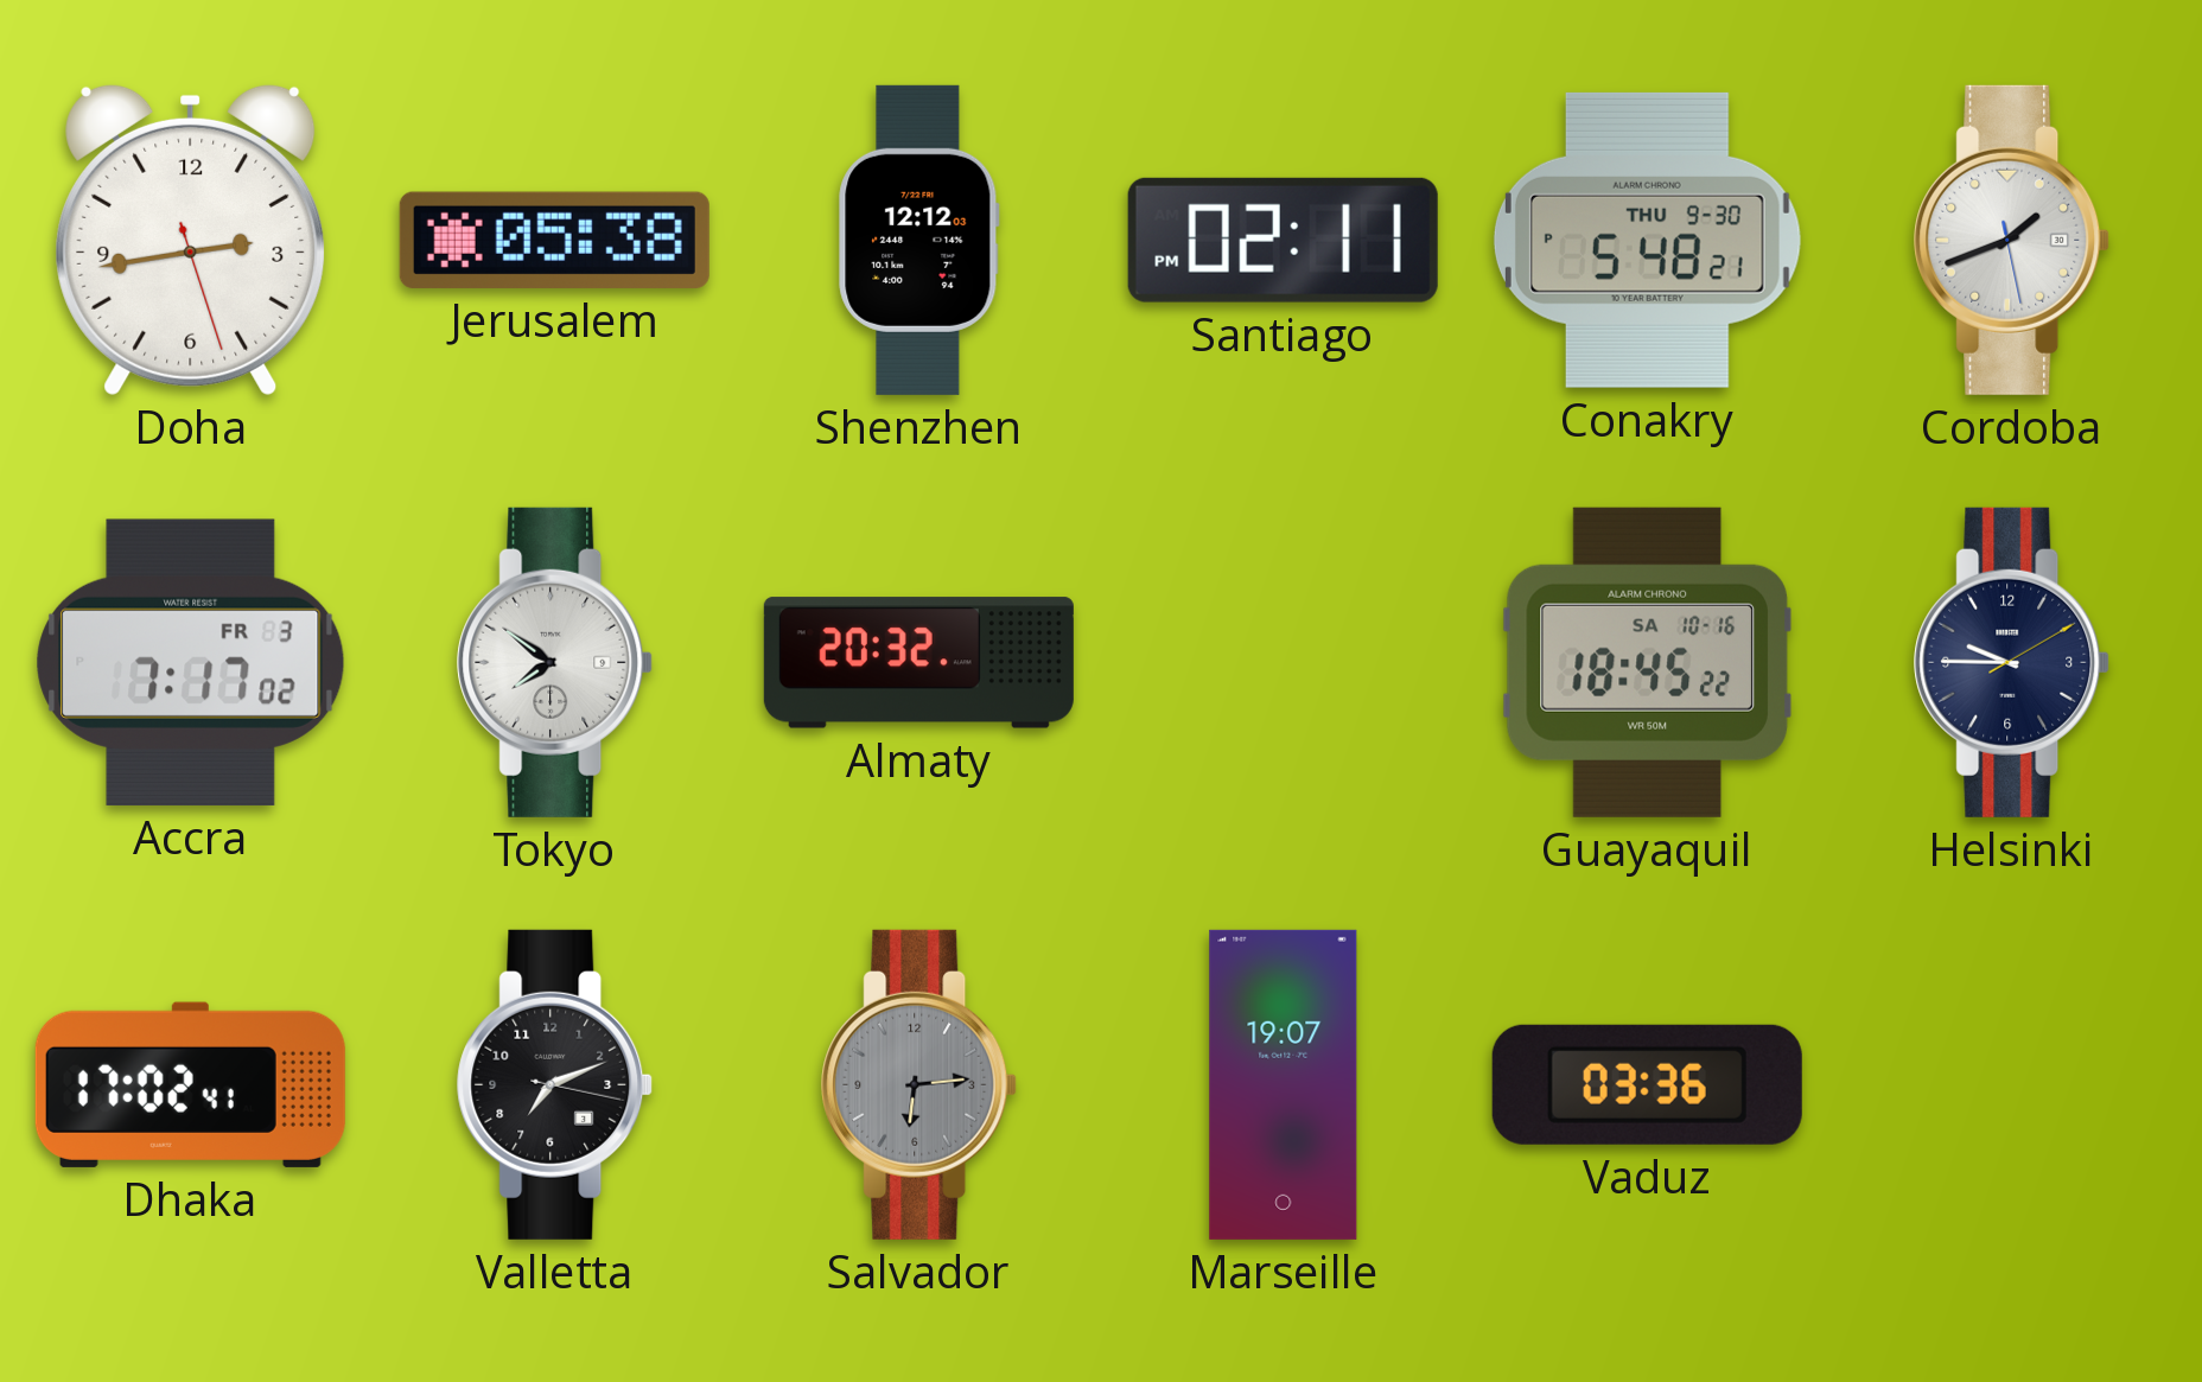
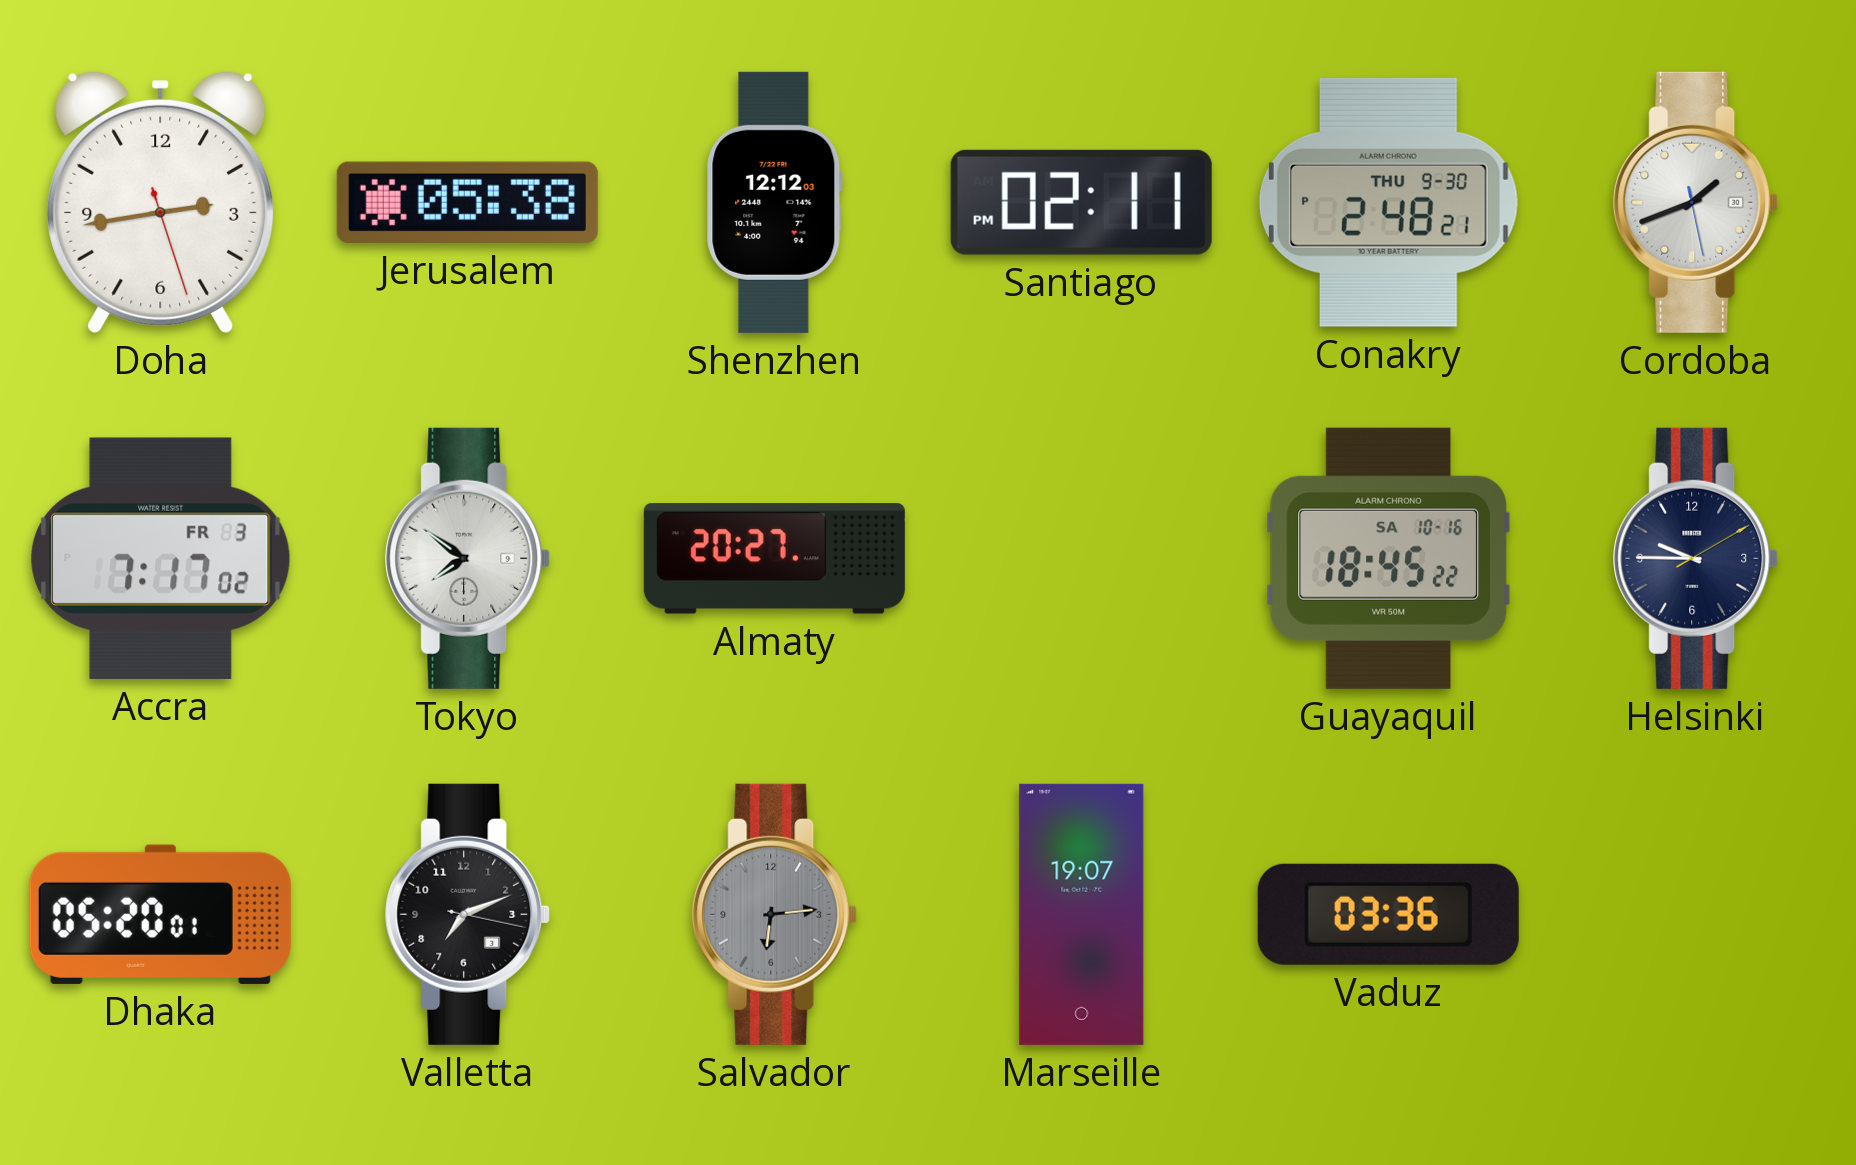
Conakry: 5:48 -> 2:48
Almaty: 20:32 -> 20:27
Dhaka: 17:02 -> 05:20
